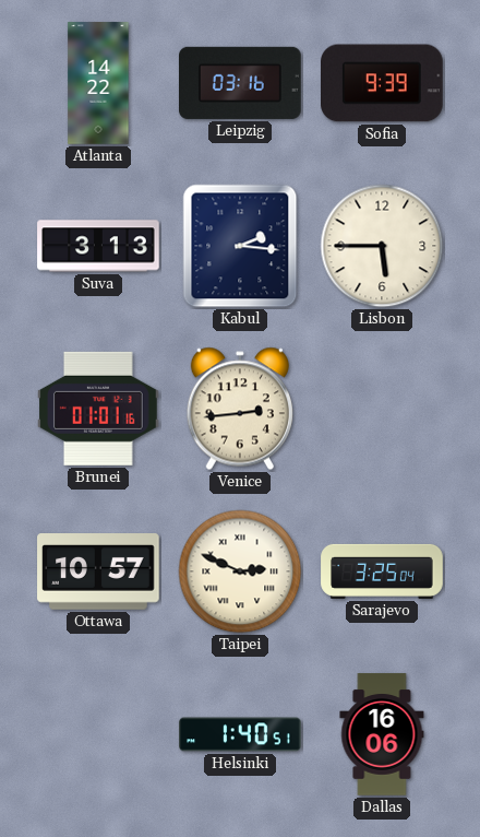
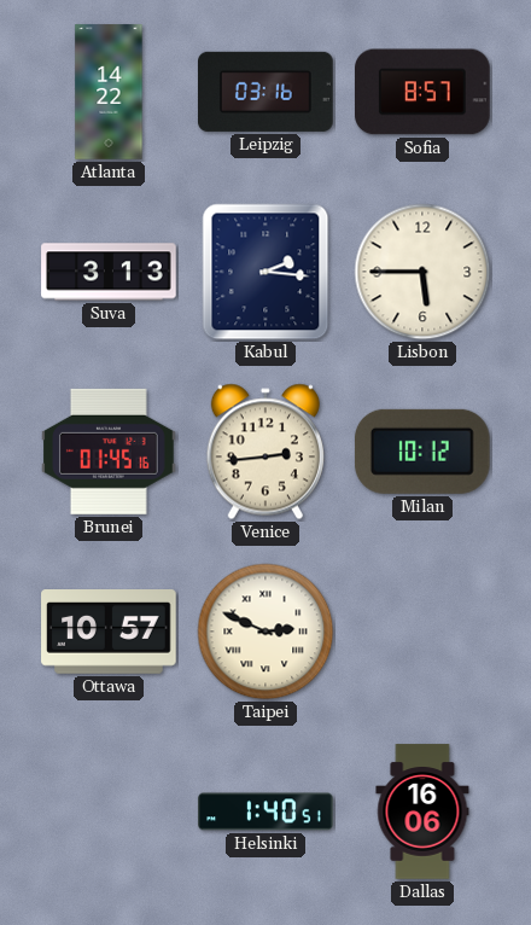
Sofia: 9:39 -> 8:57
Brunei: 01:01 -> 01:45
Milan: none -> 10:12
Sarajevo: 3:25 -> none
